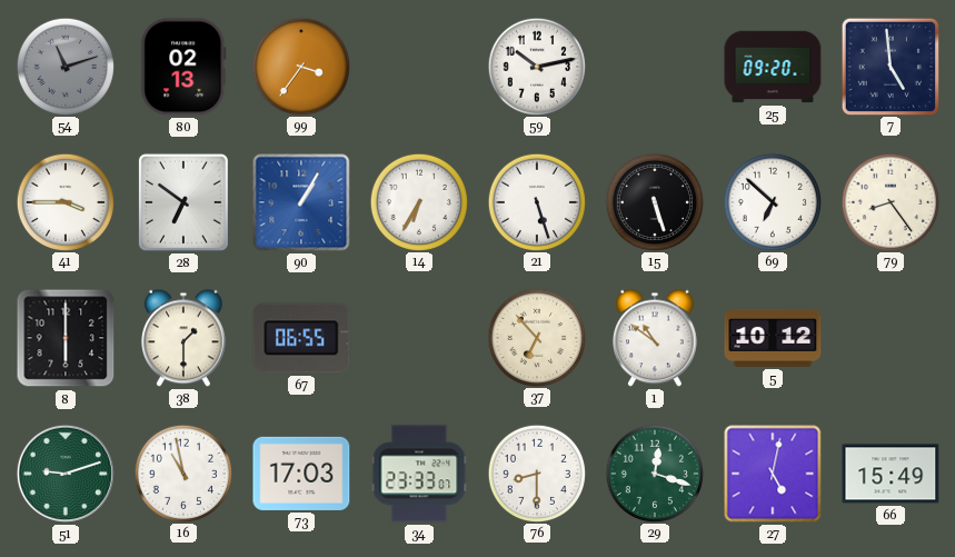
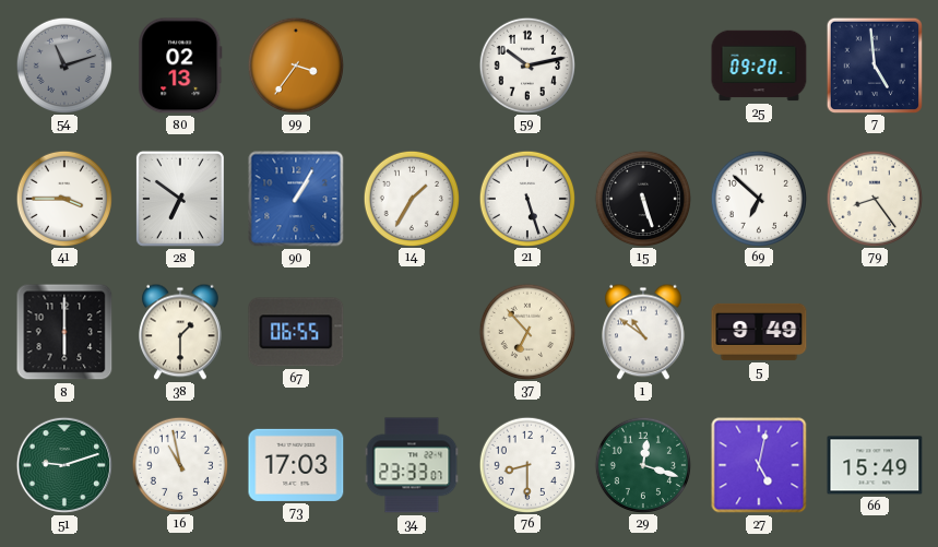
14: 6:35 -> 1:35
5: 10:12 -> 9:49
